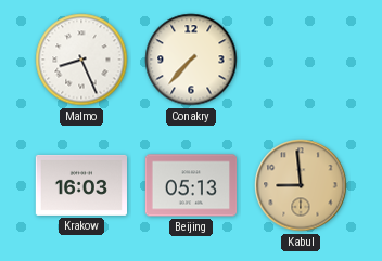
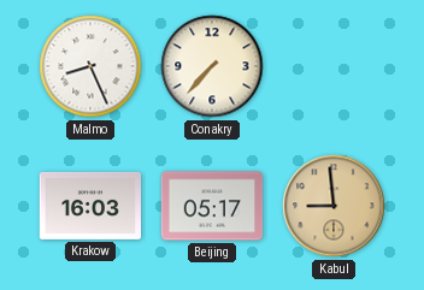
Beijing: 05:13 -> 05:17
